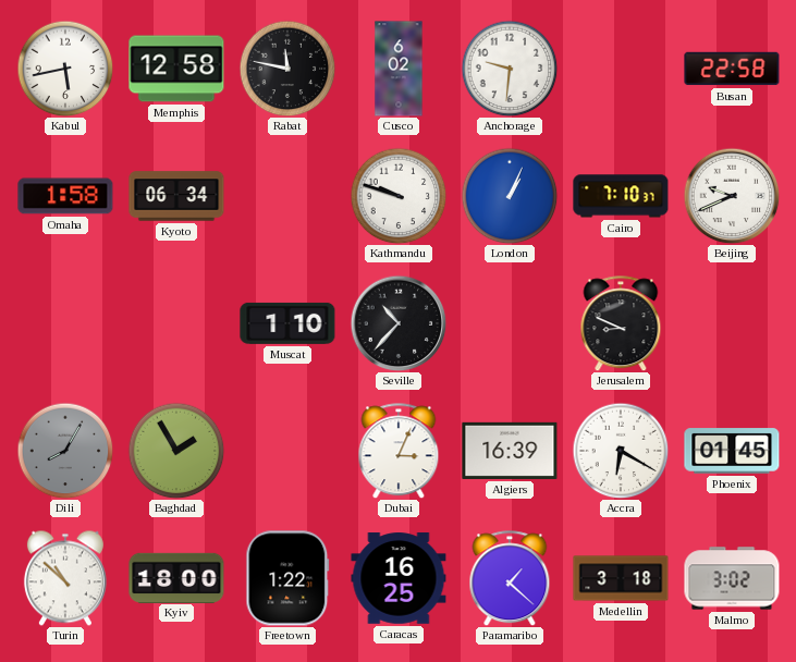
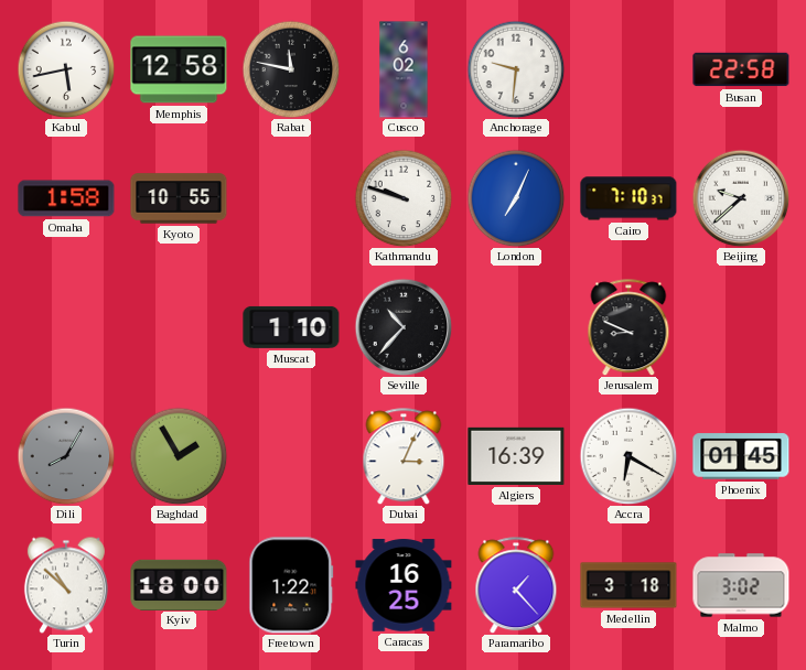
Kyoto: 06:34 -> 10:55
London: 1:04 -> 7:04
Beijing: 9:41 -> 9:38
Paramaribo: 1:22 -> 1:23
